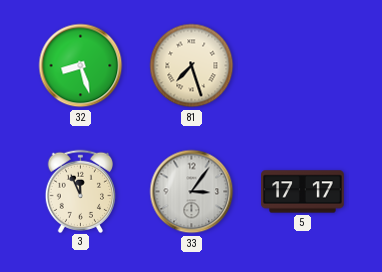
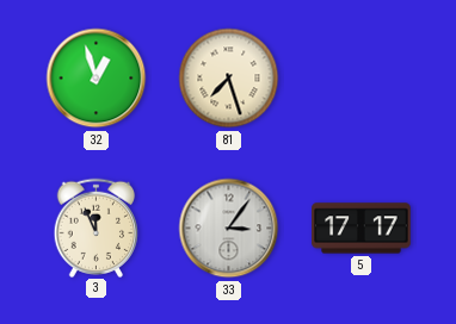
32: 8:27 -> 12:57
